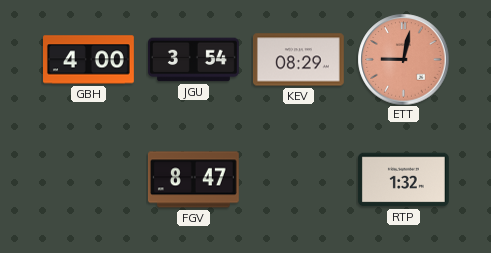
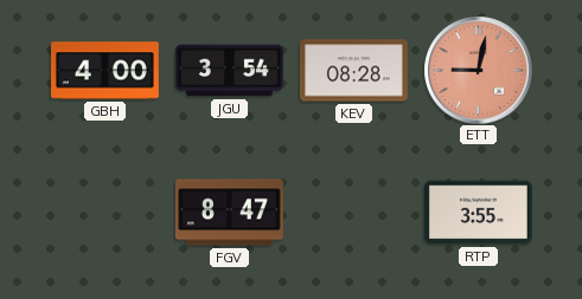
KEV: 08:29 -> 08:28
RTP: 1:32 -> 3:55
